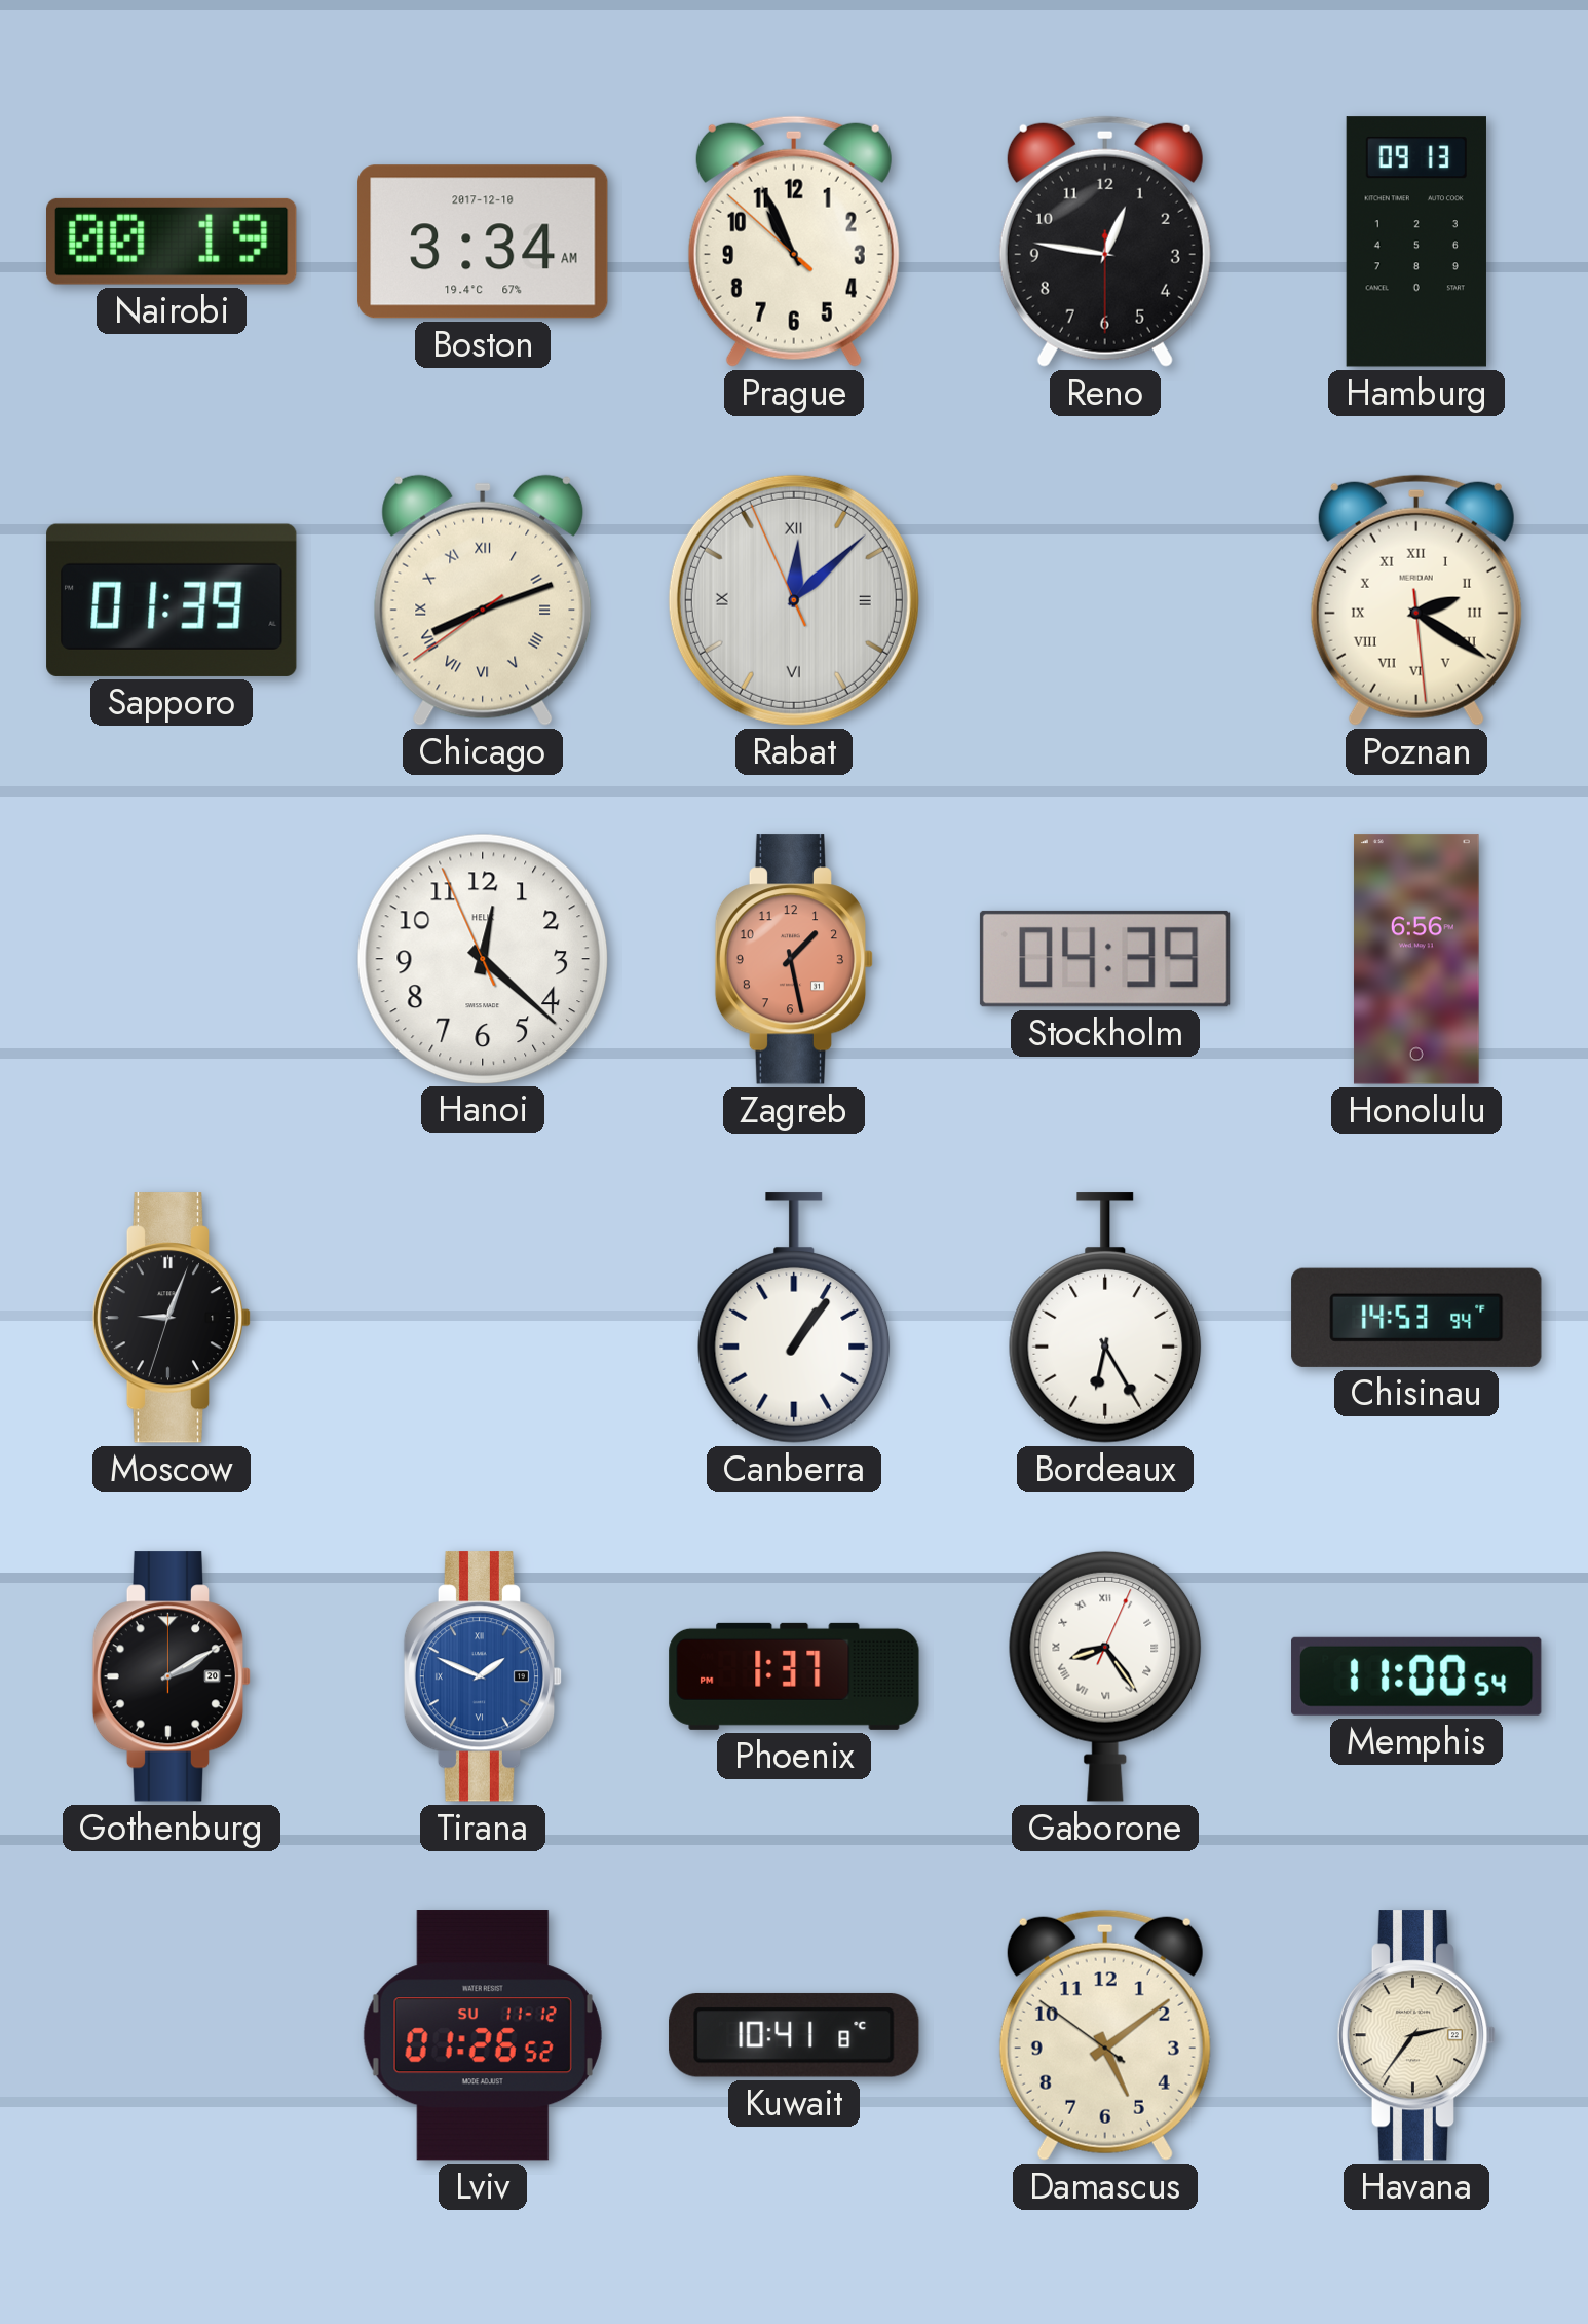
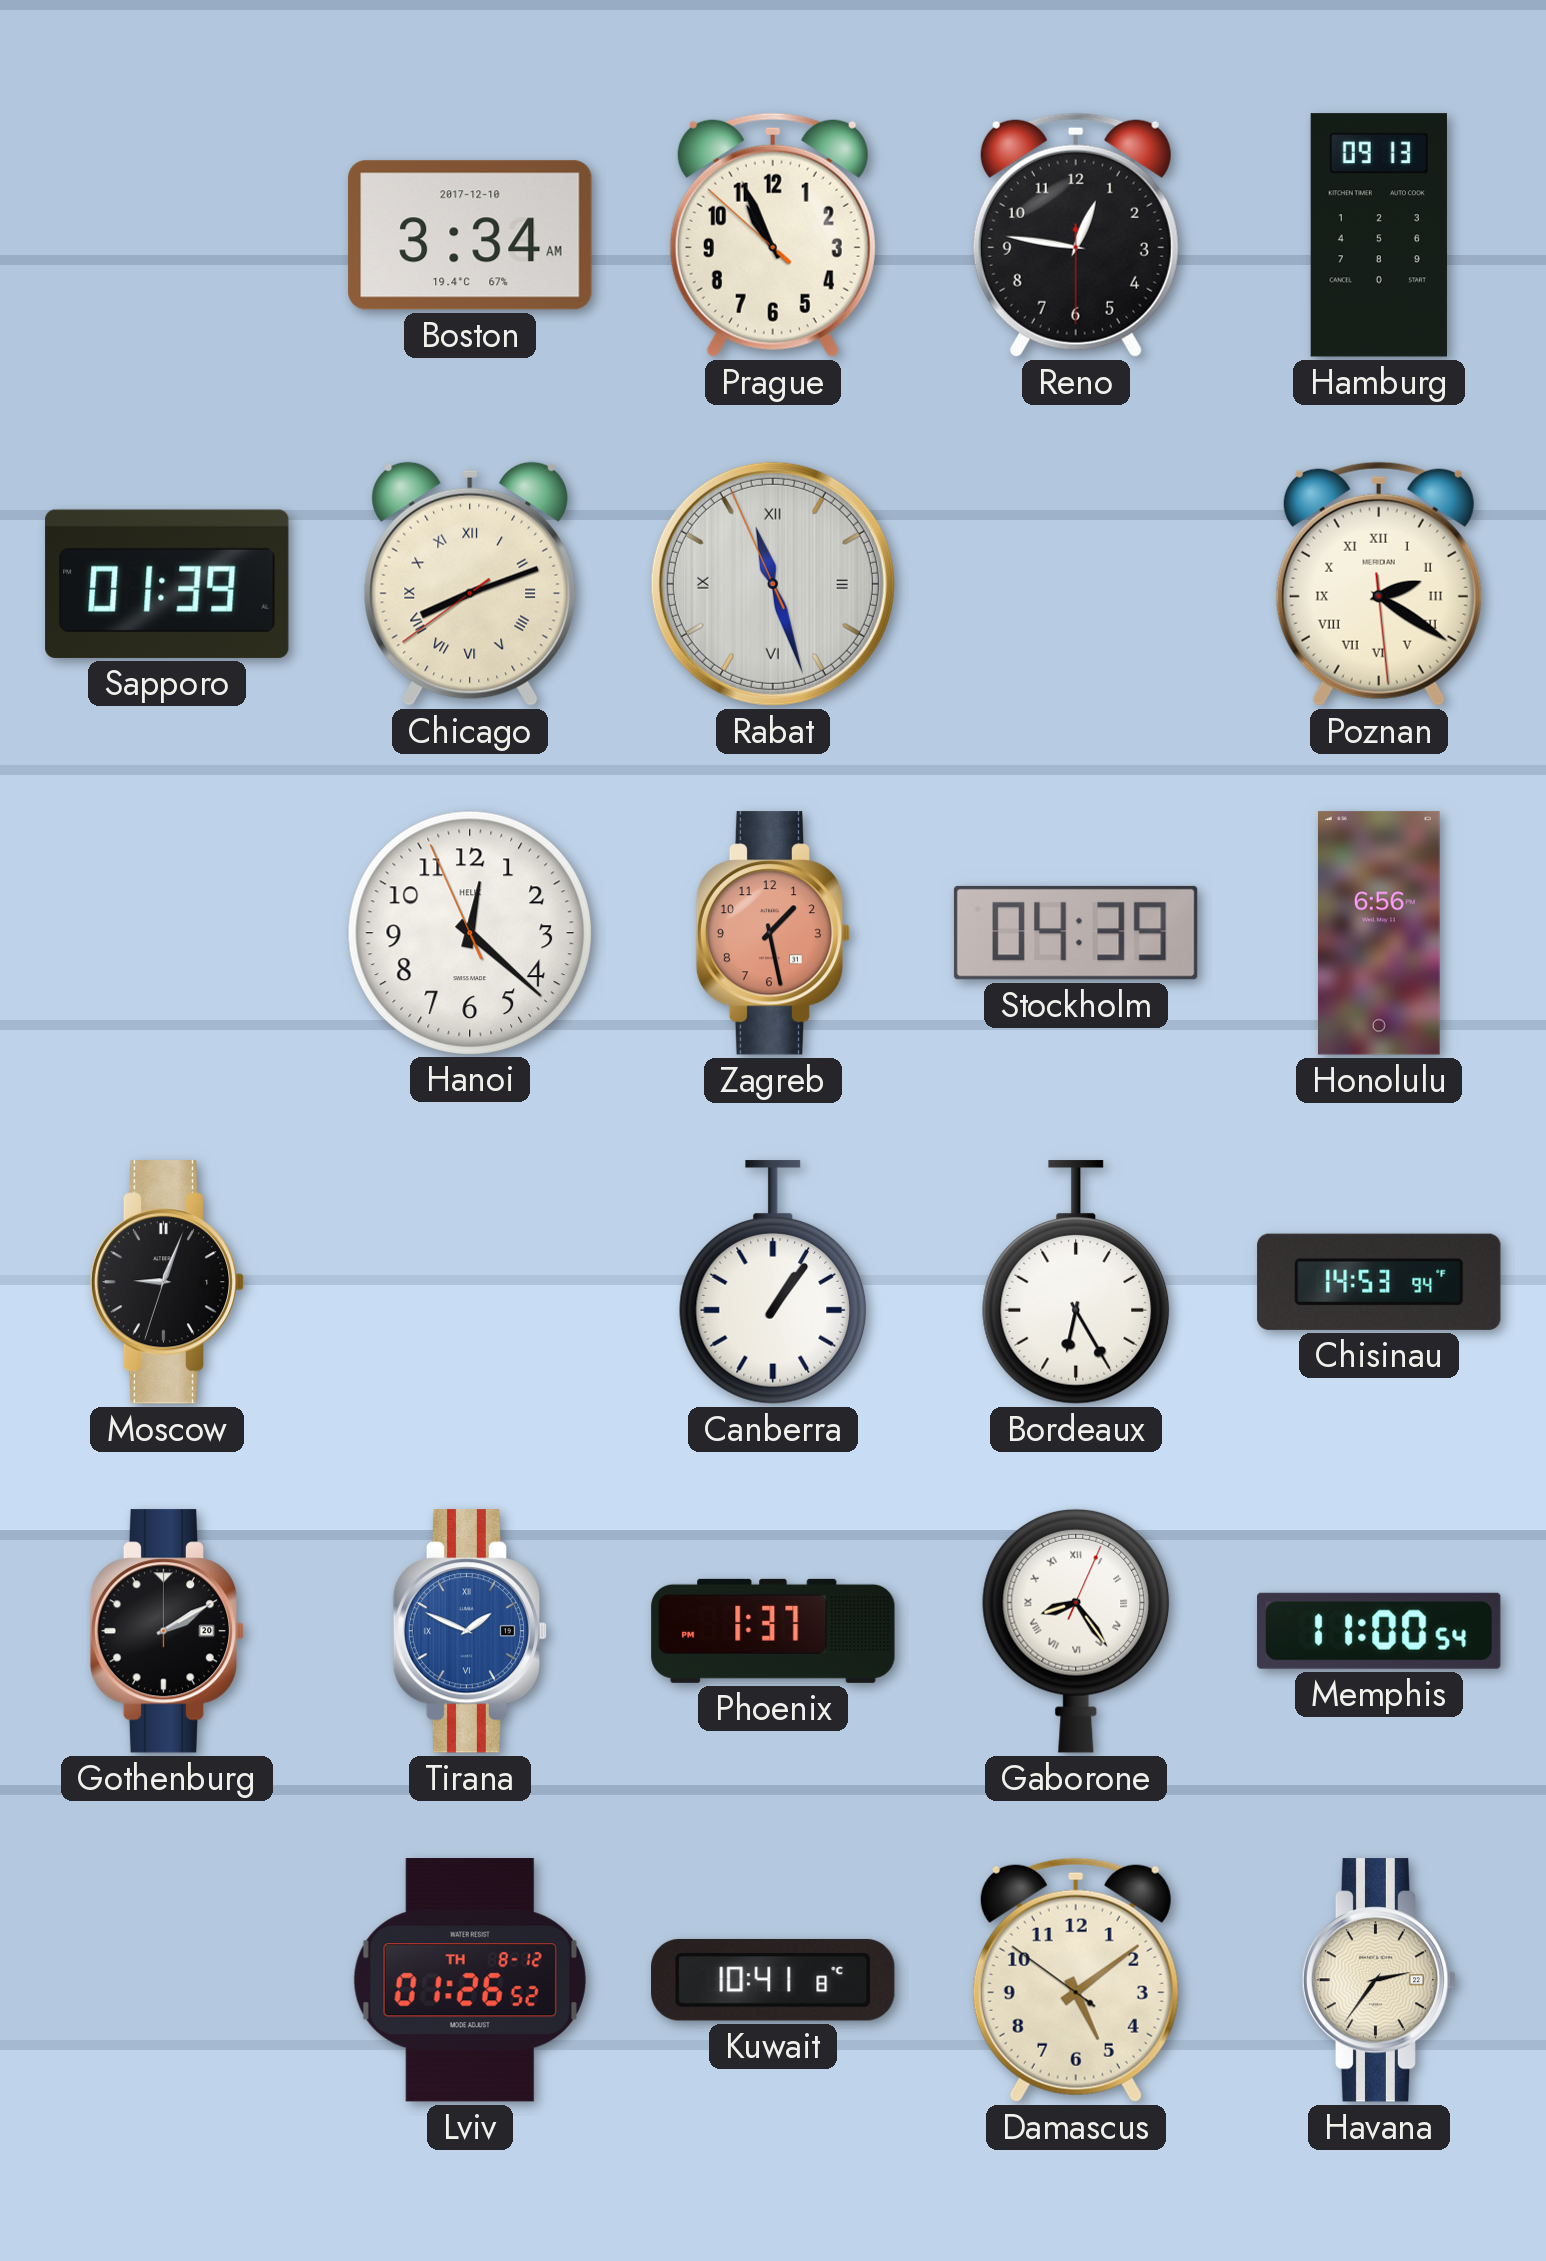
Nairobi: 00:19 -> none
Rabat: 12:07 -> 11:26
Lviv date: SU 11-12 -> TH 8-12
